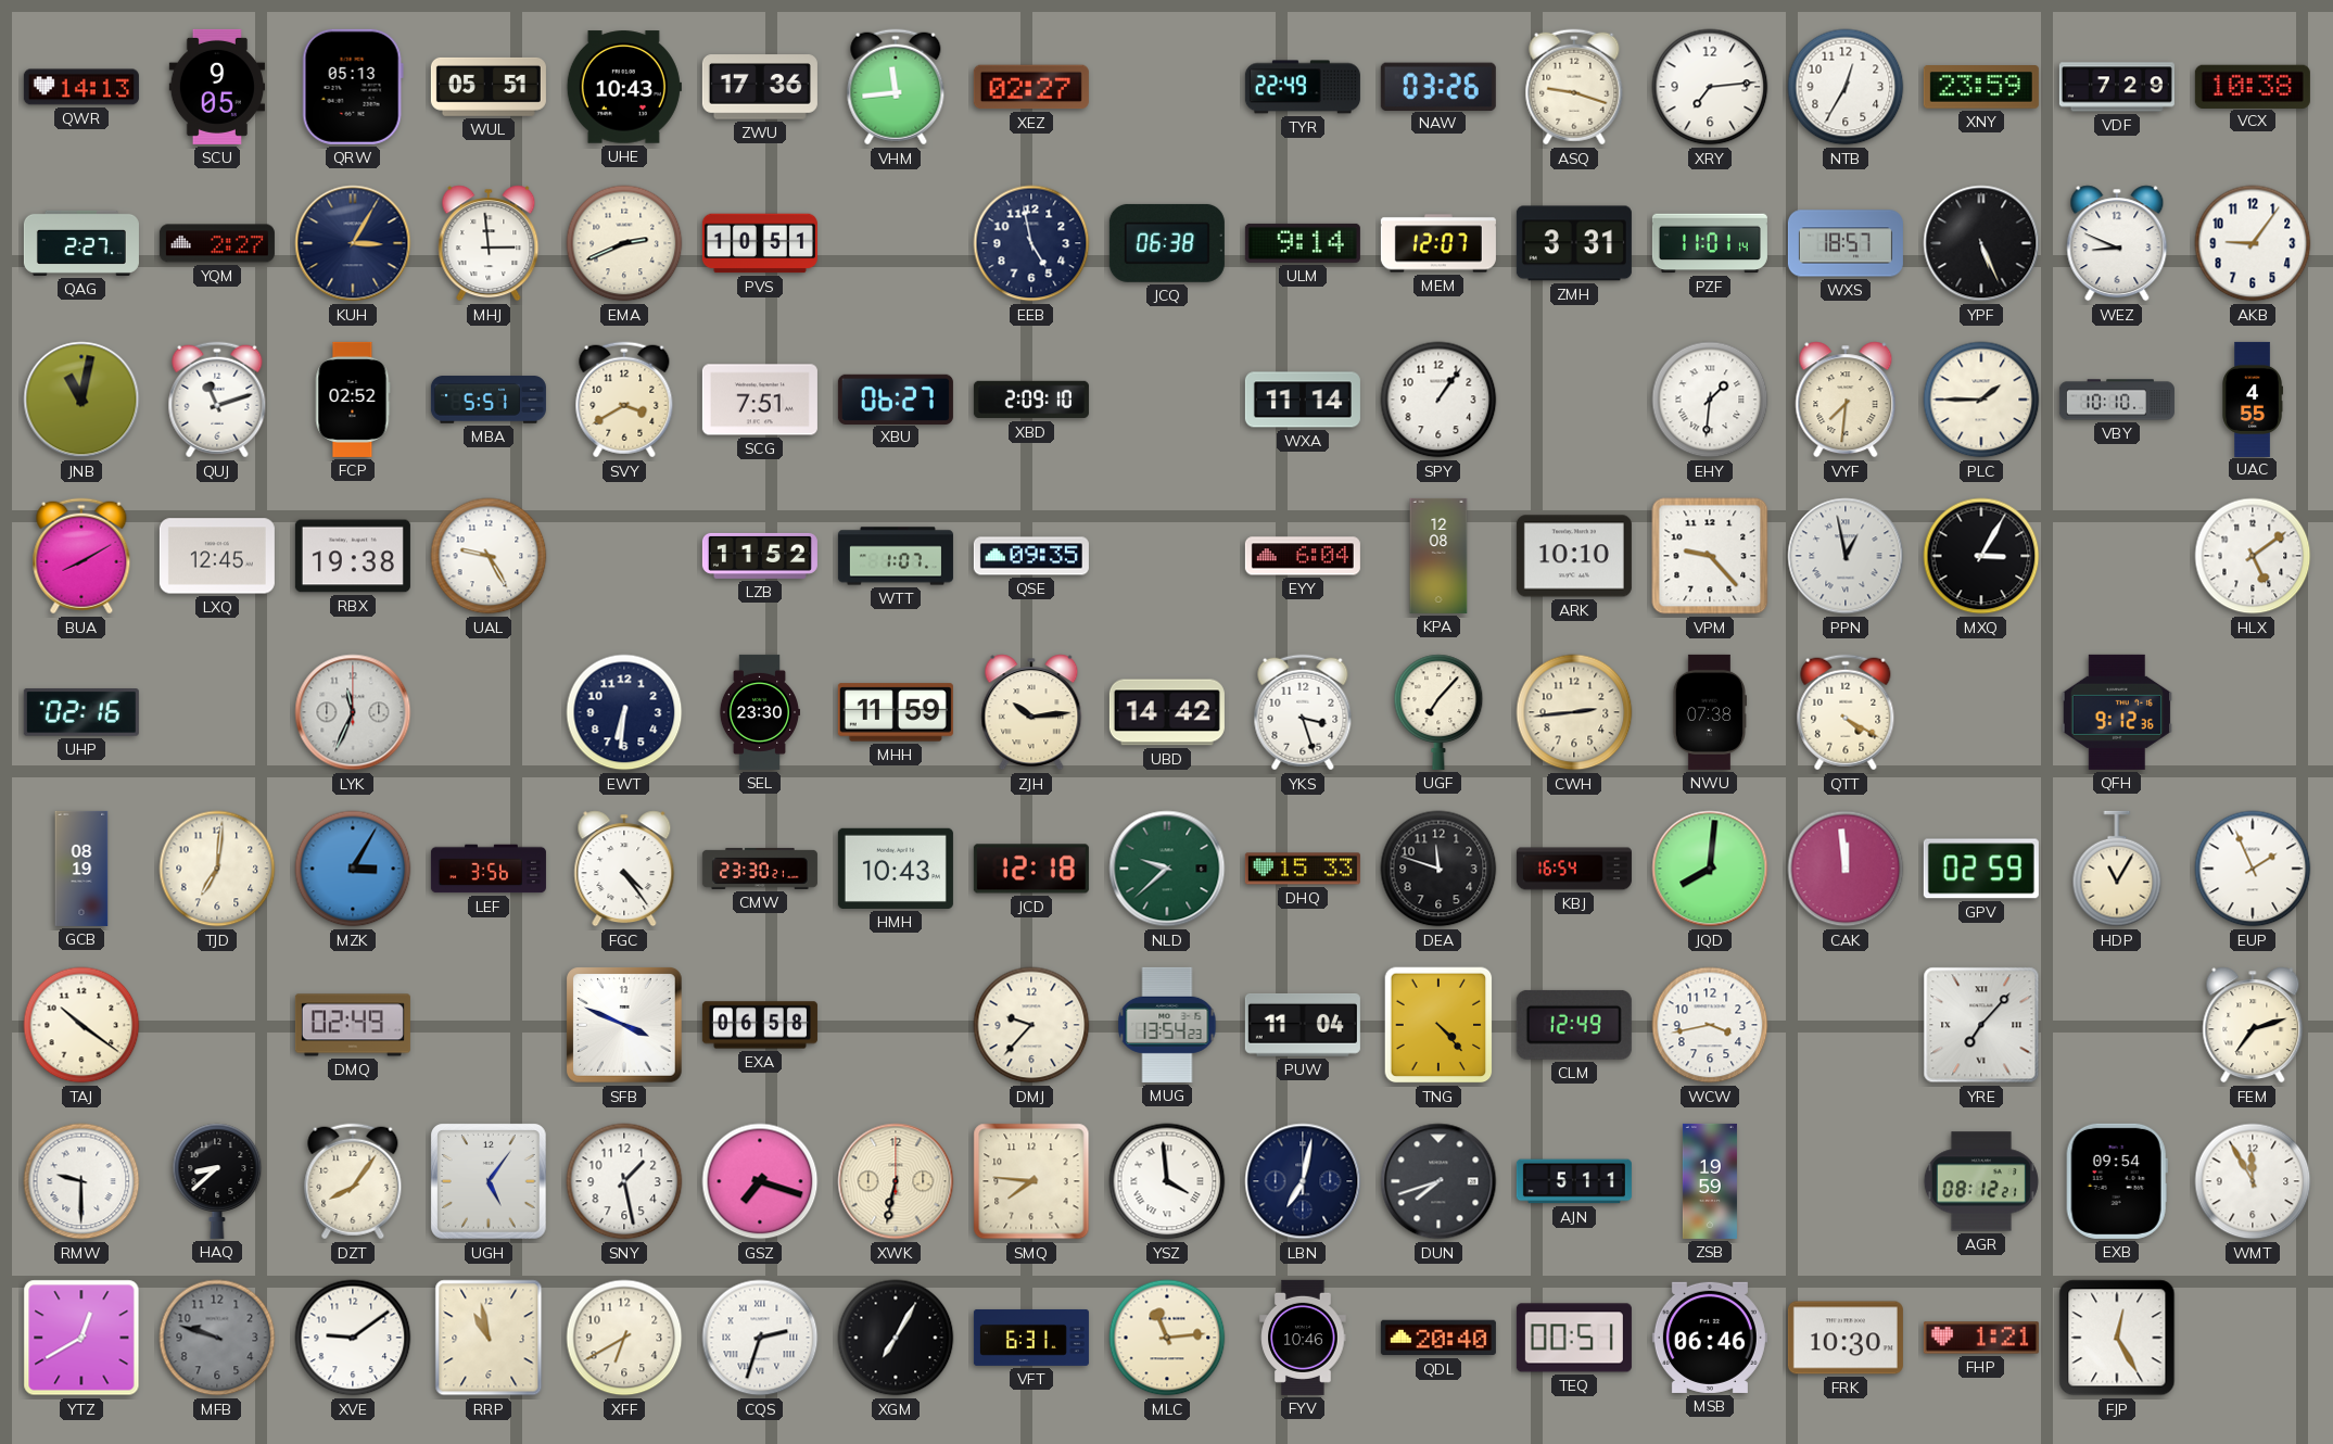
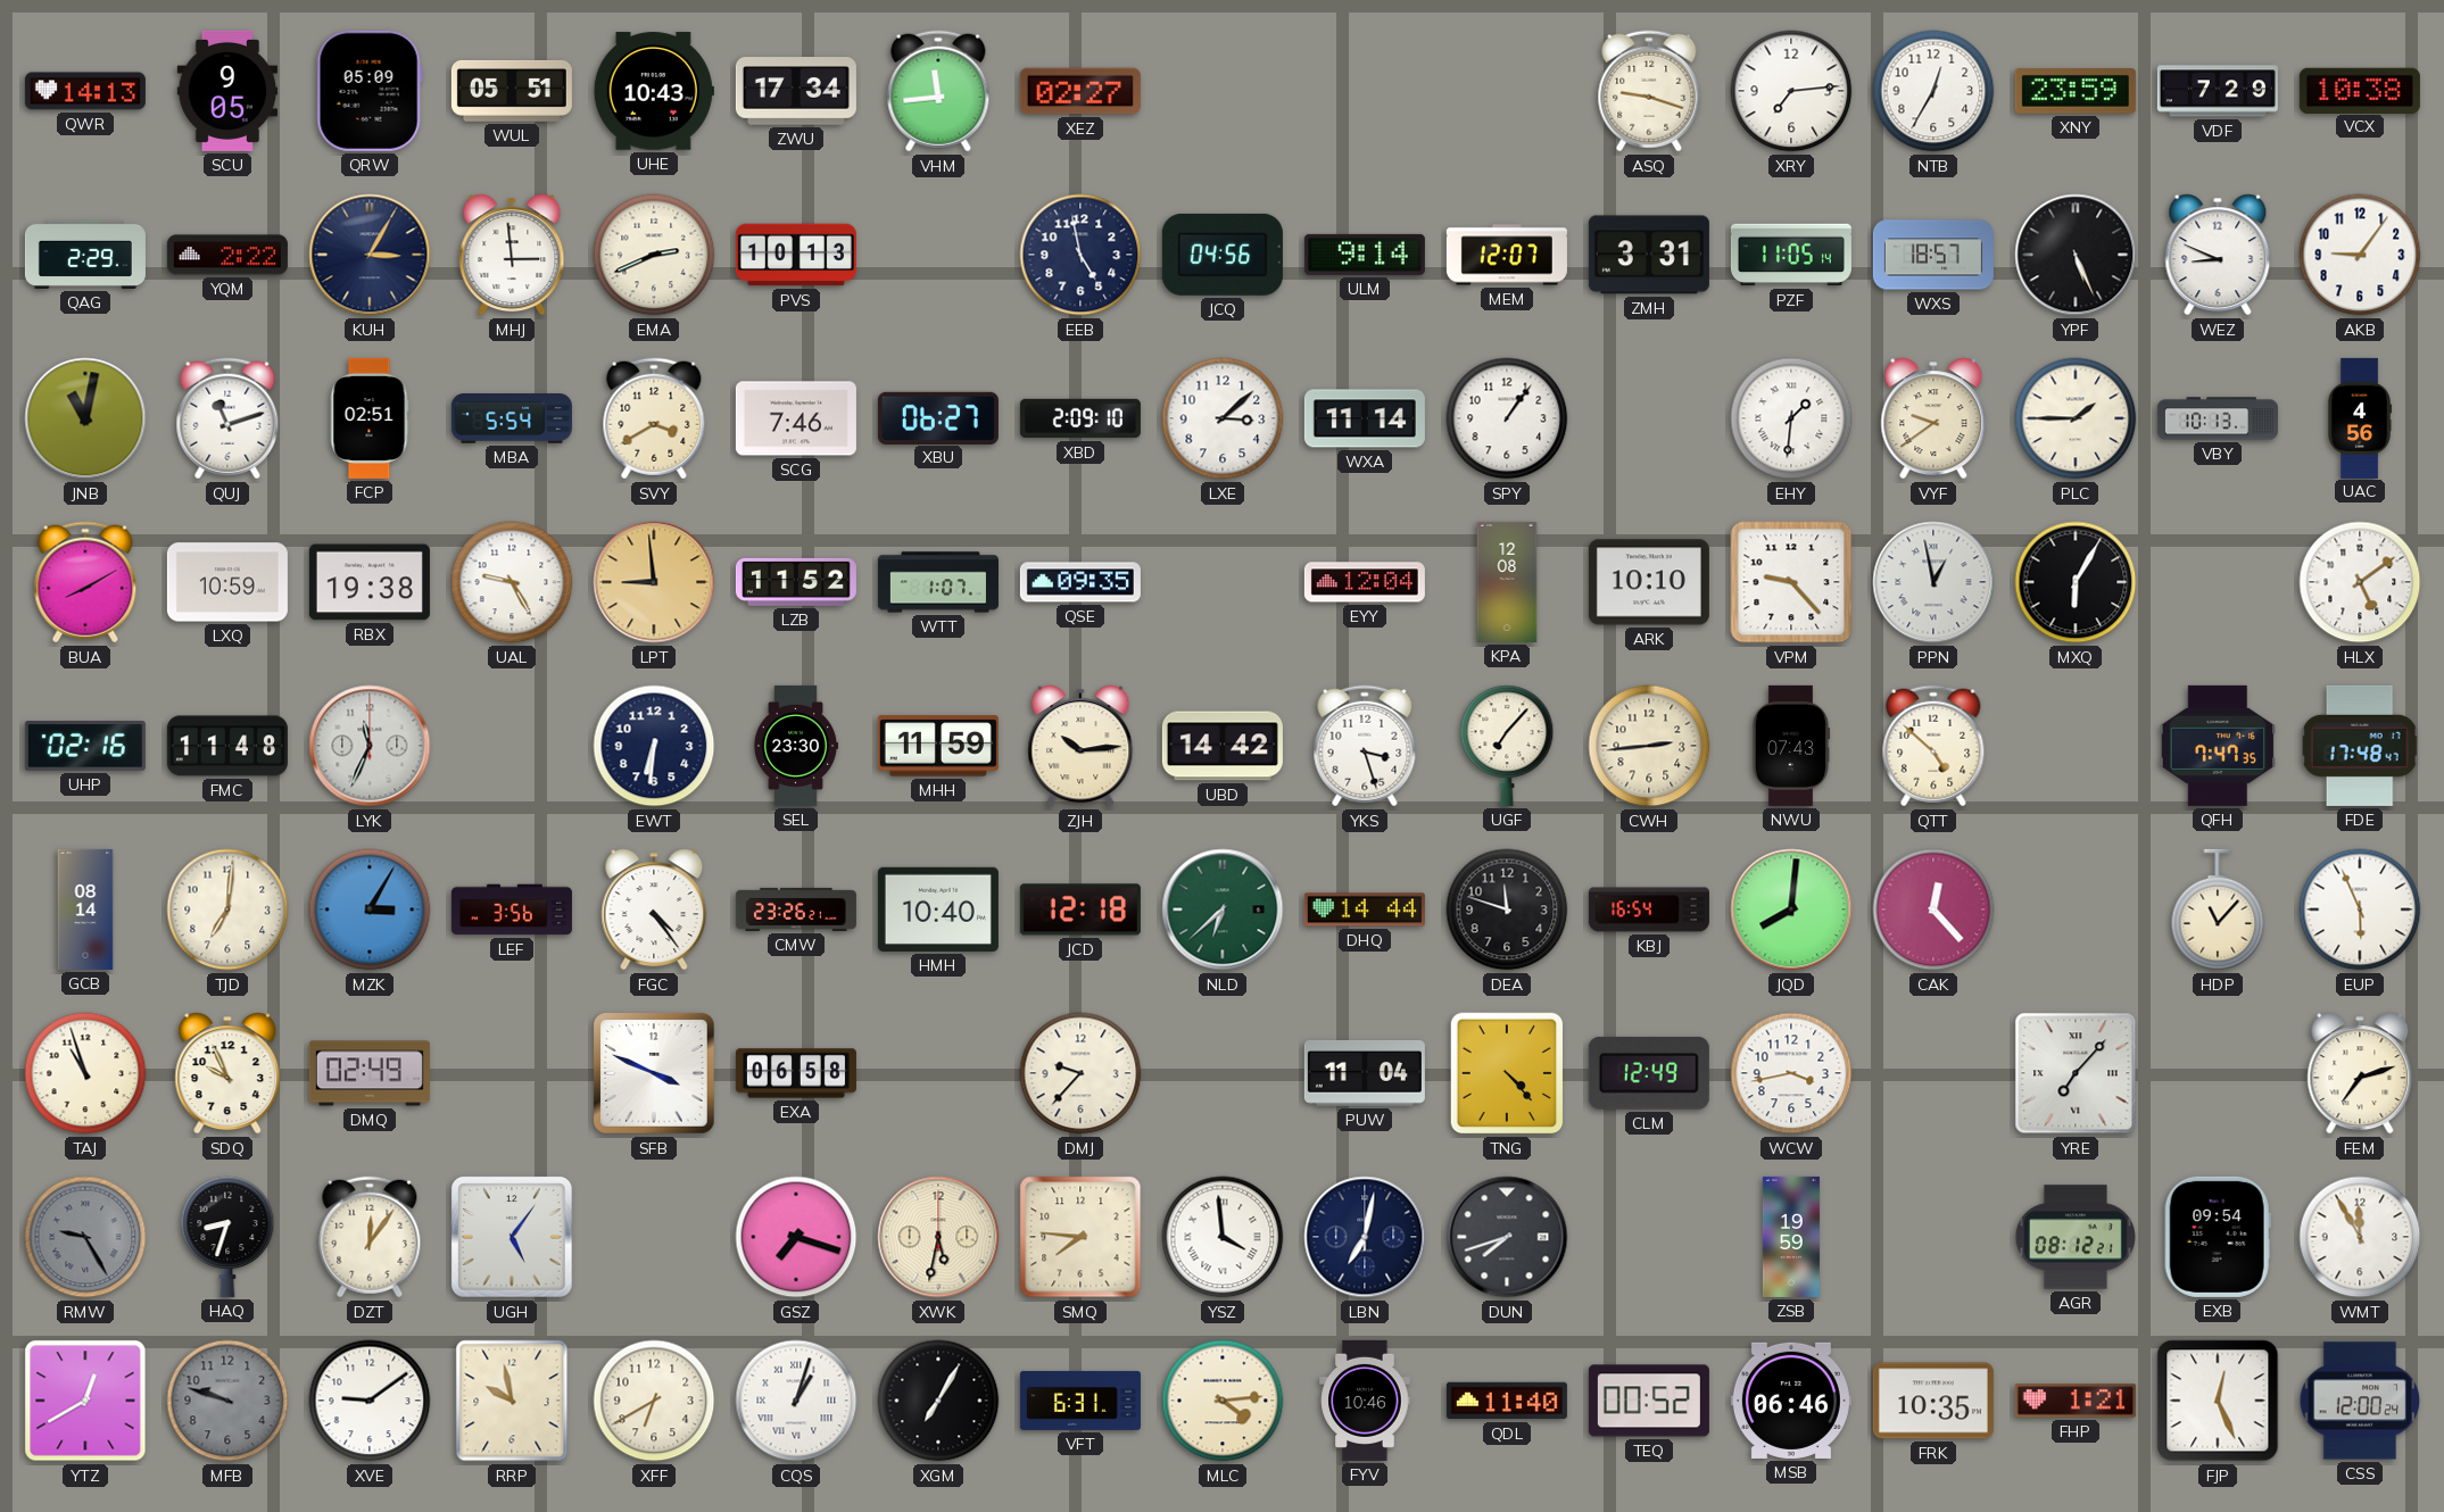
QRW: 05:13 -> 05:09
ZWU: 17:36 -> 17:34
TYR: 22:49 -> none
NAW: 03:26 -> none
QAG: 2:27 -> 2:29
YQM: 2:27 -> 2:22
PVS: 10:51 -> 10:13
JCQ: 06:38 -> 04:56
PZF: 11:01 -> 11:05
FCP: 02:52 -> 02:51
MBA: 5:51 -> 5:54
SCG: 7:51 -> 7:46
LXE: none -> 3:08
VYF: 7:31 -> 9:39
VBY: 10:10 -> 10:13
UAC: 4:55 -> 4:56
LXQ: 12:45 -> 10:59
LPT: none -> 8:59
EYY: 6:04 -> 12:04
MXQ: 3:05 -> 6:05
FMC: none -> 11:48
NWU: 07:38 -> 07:43
QTT: 4:20 -> 4:52
QFH: 9:12 -> 7:47
FDE: none -> 17:48
GCB: 08:19 -> 08:14
CMW: 23:30 -> 23:26
HMH: 10:43 -> 10:40
NLD: 9:38 -> 6:38
DHQ: 15:33 -> 14:44
CAK: 11:59 -> 12:23
GPV: 02:59 -> none
HDP: 11:05 -> 11:07
EUP: 1:56 -> 5:56
TAJ: 10:21 -> 10:57
SDQ: none -> 9:56
MUG: 13:54 -> none
RMW: 9:30 -> 9:25
RMW dial: white -> grey
HAQ: 8:38 -> 8:33
DZT: 8:06 -> 12:06
SNY: 1:28 -> none
XWK: 6:32 -> 5:32
AJN: 5:11 -> none
RRP: 10:58 -> 9:58
CQS: 2:33 -> 1:03
MLC: 11:14 -> 4:14
QDL: 20:40 -> 11:40
TEQ: 00:51 -> 00:52
FRK: 10:30 -> 10:35
FJP: 12:25 -> 12:26
CSS: none -> 12:00
